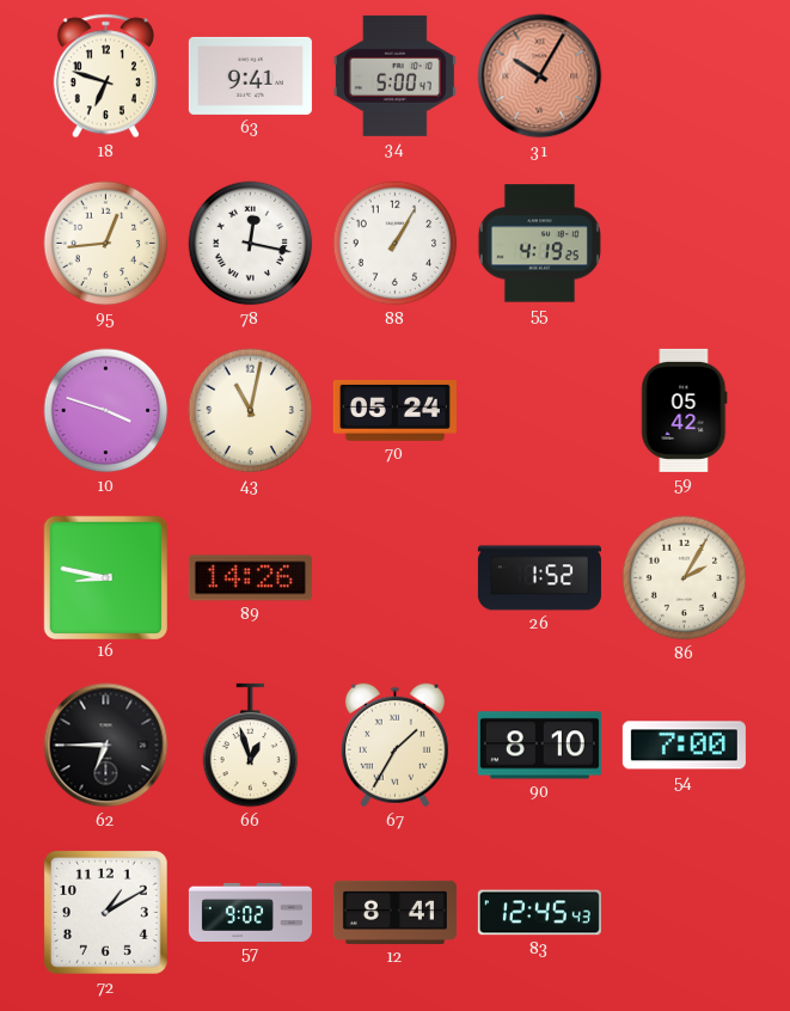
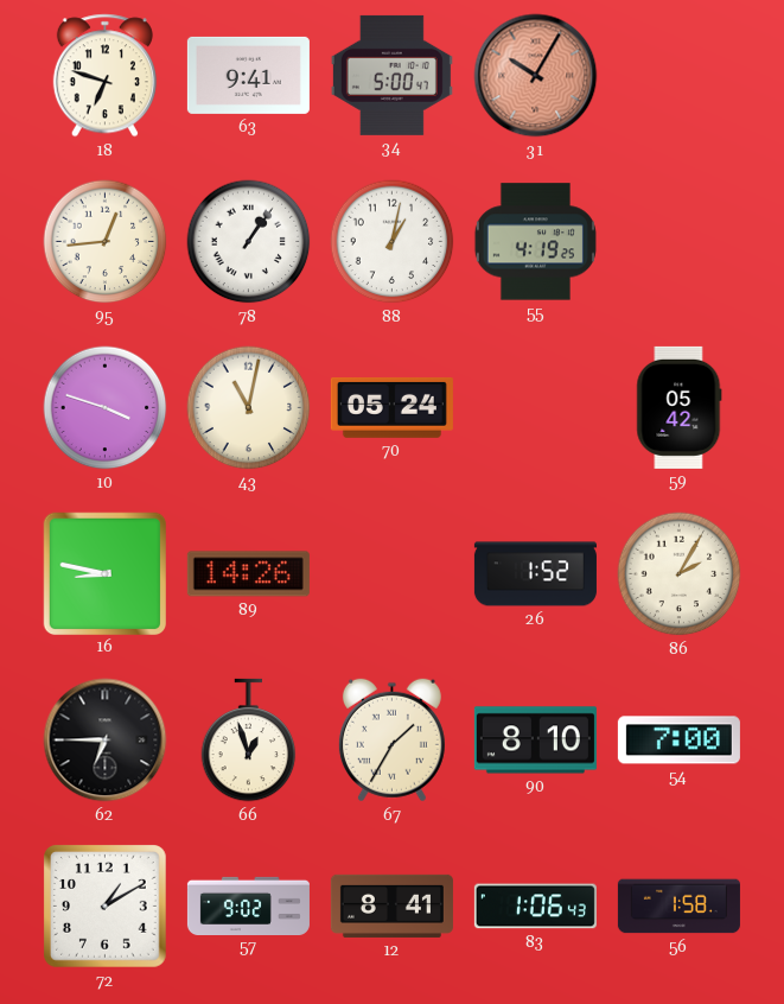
78: 12:17 -> 1:06
88: 1:05 -> 1:02
83: 12:45 -> 1:06
56: none -> 1:58
